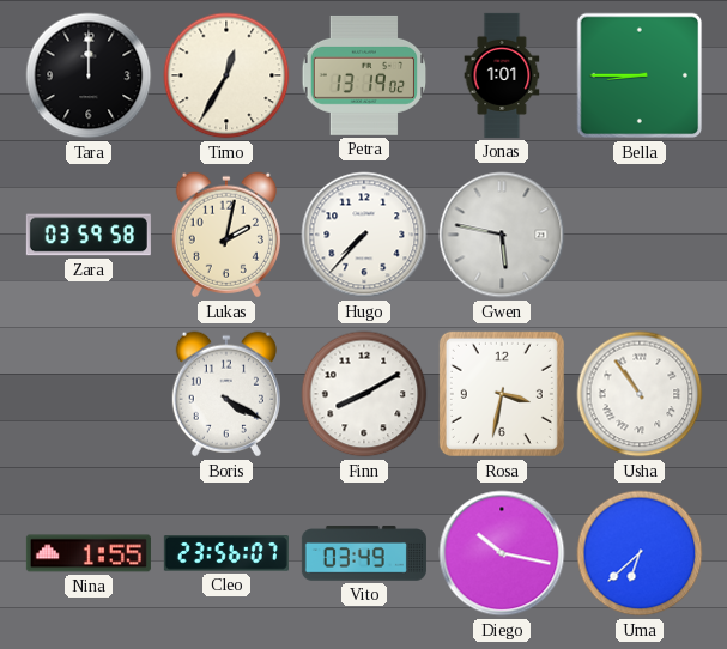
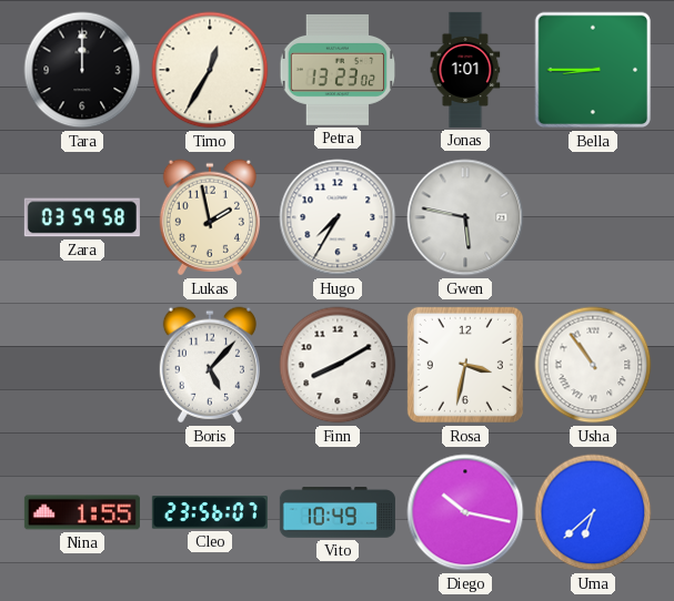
Petra: 13:19 -> 13:23
Lukas: 2:02 -> 1:58
Hugo: 7:37 -> 7:35
Boris: 4:20 -> 5:07
Vito: 03:49 -> 10:49
